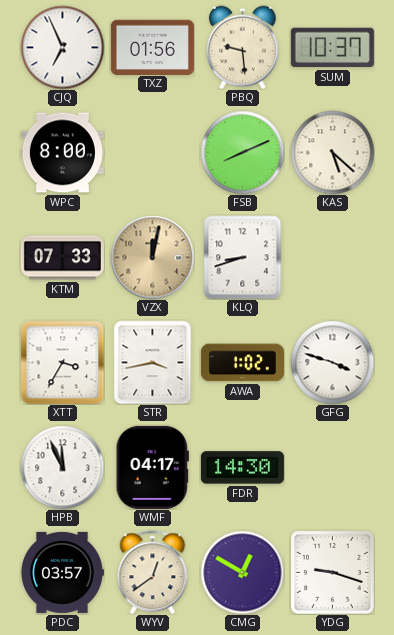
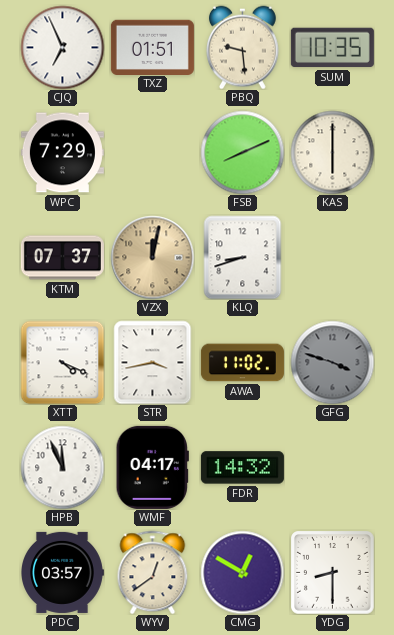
TXZ: 01:56 -> 01:51
SUM: 10:37 -> 10:35
WPC: 8:00 -> 7:29
KAS: 5:22 -> 6:00
KTM: 07:33 -> 07:37
XTT: 3:35 -> 4:19
AWA: 1:02 -> 11:02
GFG dial: white -> grey
FDR: 14:30 -> 14:32
YDG: 9:18 -> 8:30
